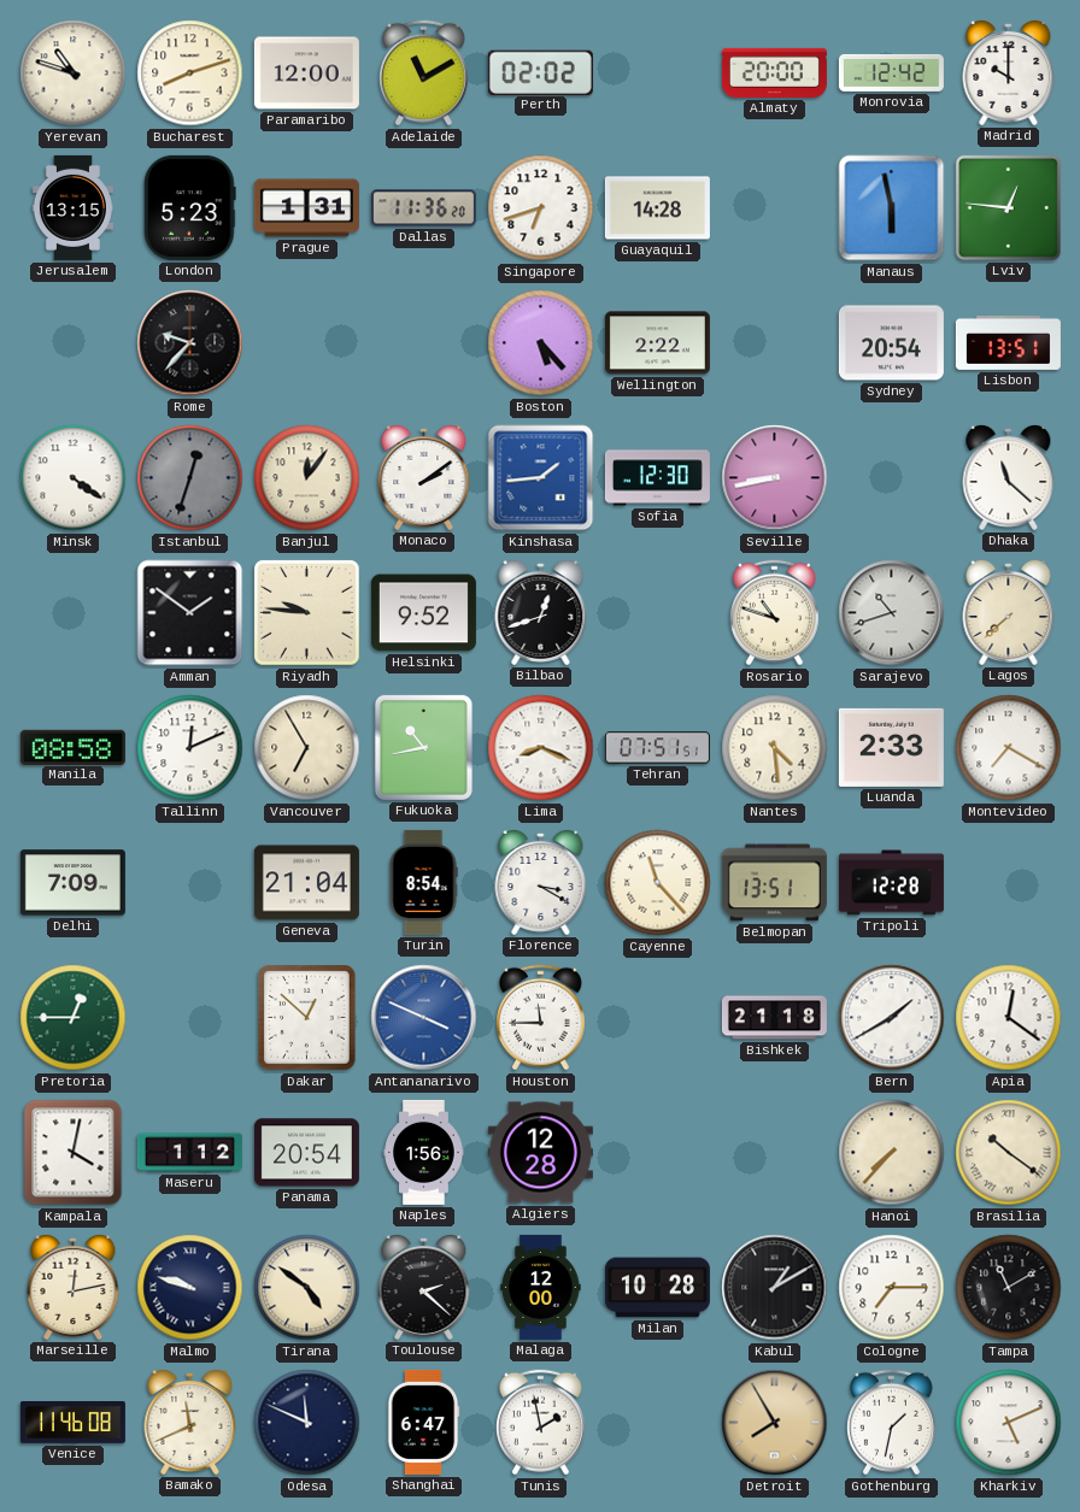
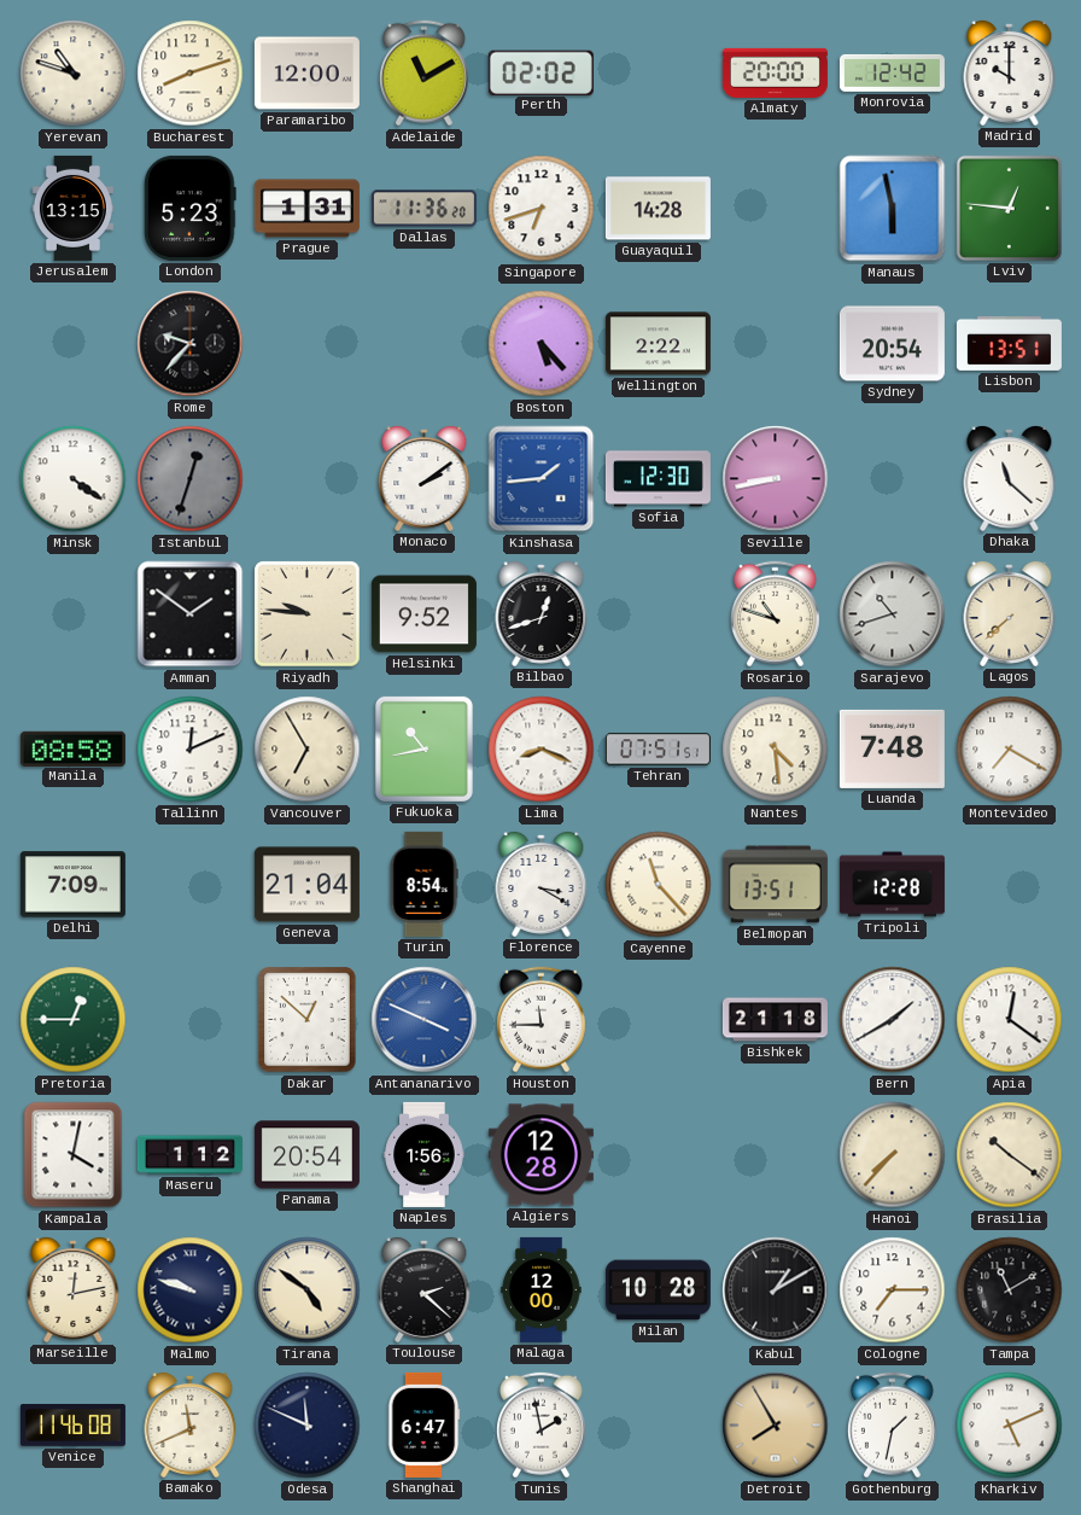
Banjul: 12:06 -> none
Luanda: 2:33 -> 7:48
